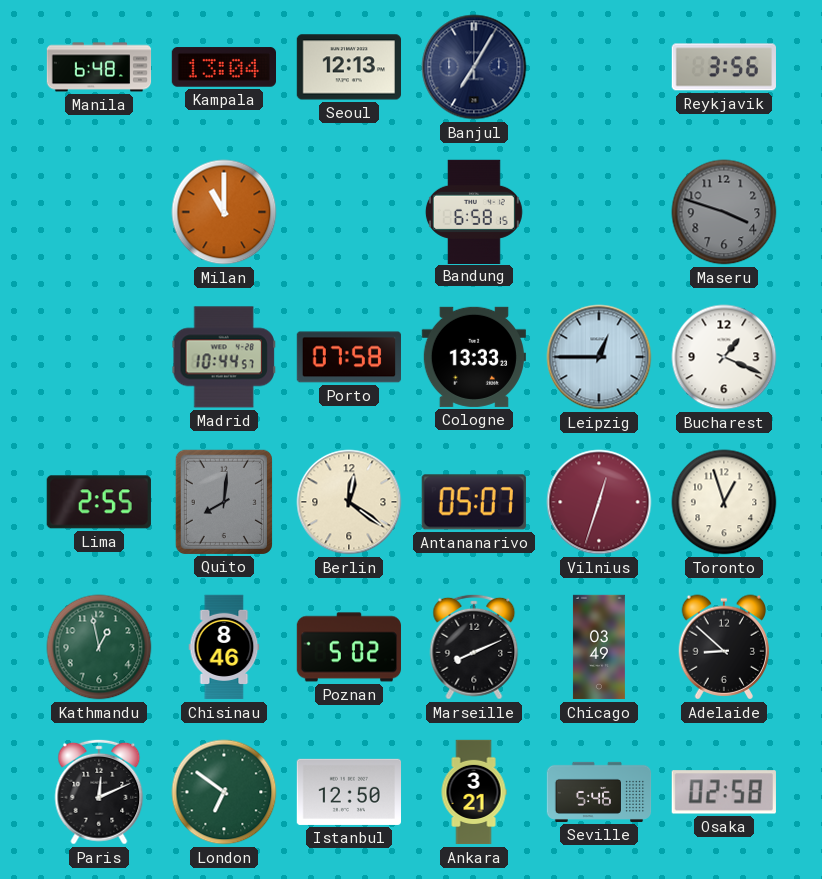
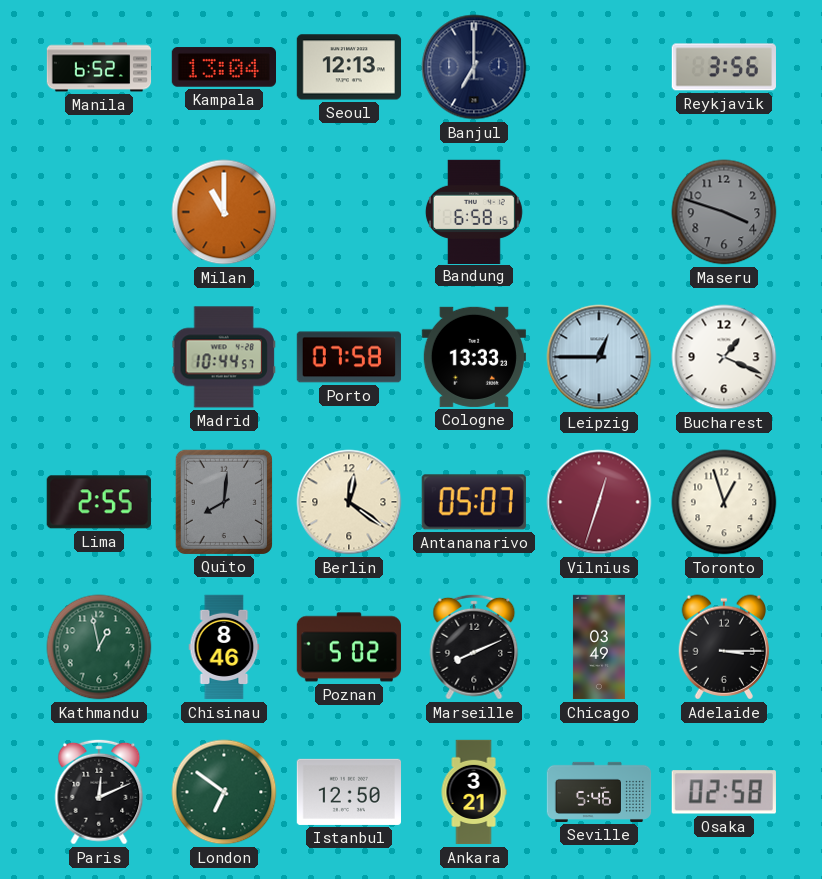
Manila: 6:48 -> 6:52
Banjul: 7:05 -> 7:00
Adelaide: 8:52 -> 3:15
